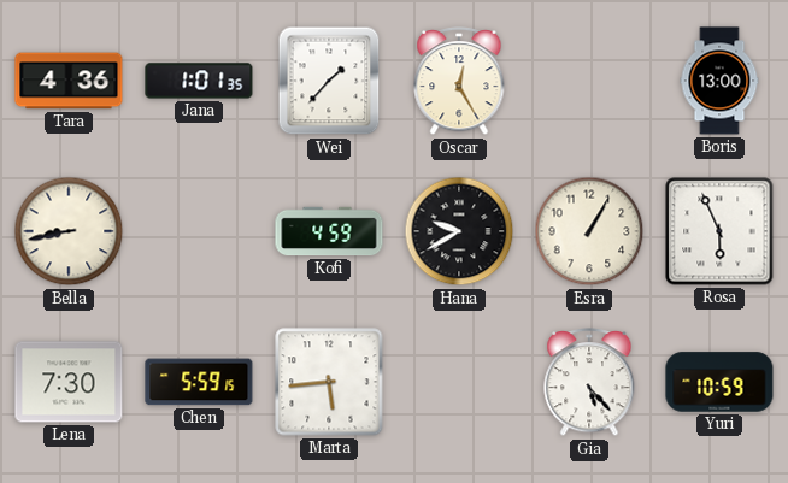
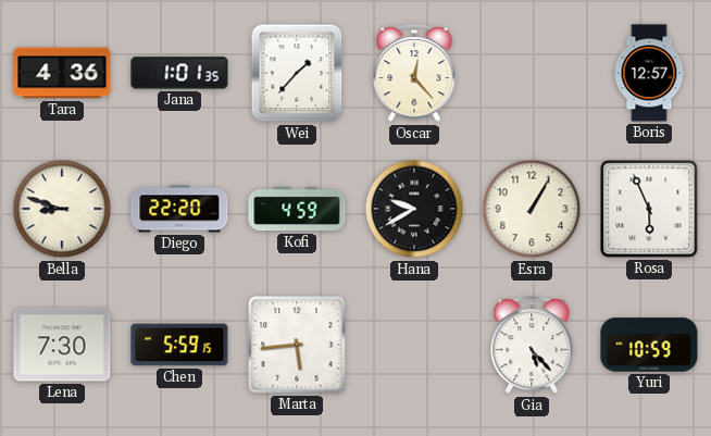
Oscar: 12:25 -> 12:23
Boris: 13:00 -> 12:57
Bella: 8:43 -> 8:48
Diego: none -> 22:20
